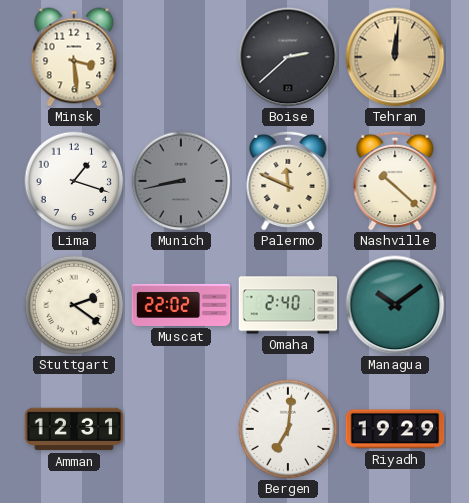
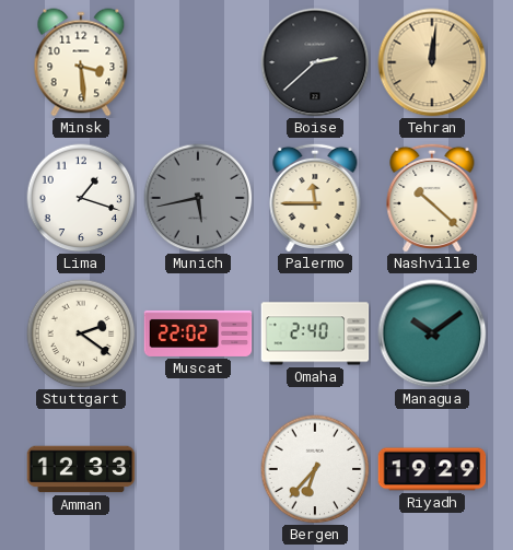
Munich: 8:43 -> 5:43
Palermo: 11:49 -> 11:45
Amman: 12:31 -> 12:33
Bergen: 7:01 -> 6:37
